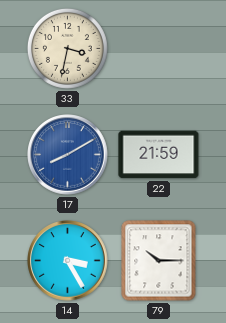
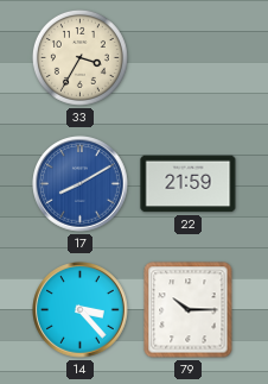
33: 3:32 -> 3:35
14: 3:25 -> 3:23
